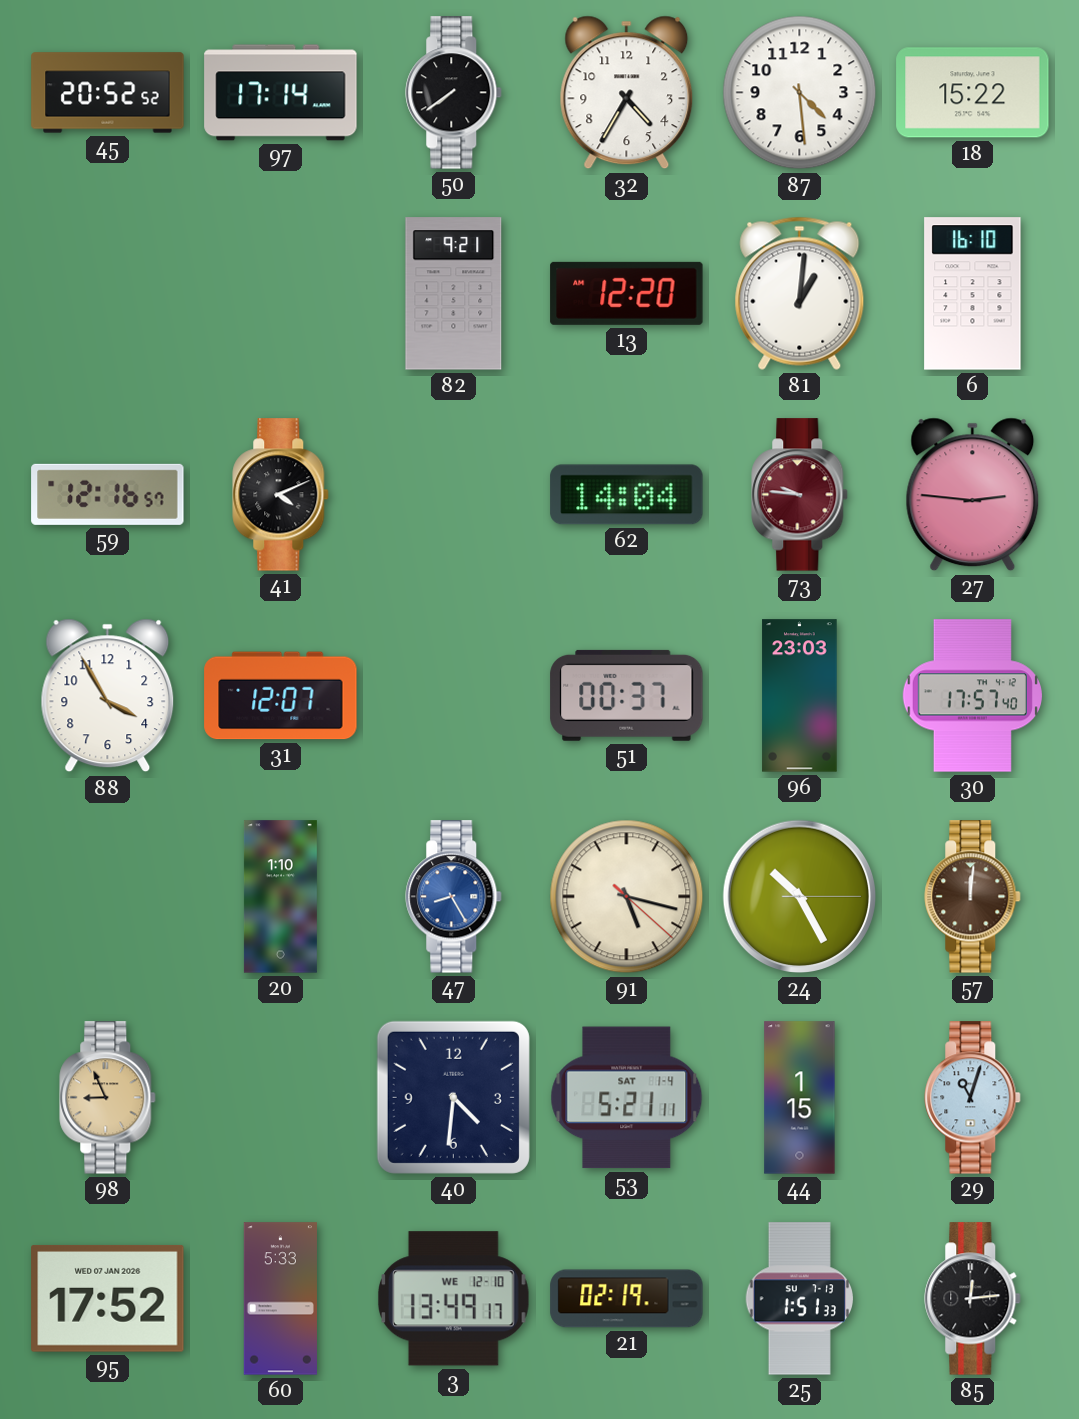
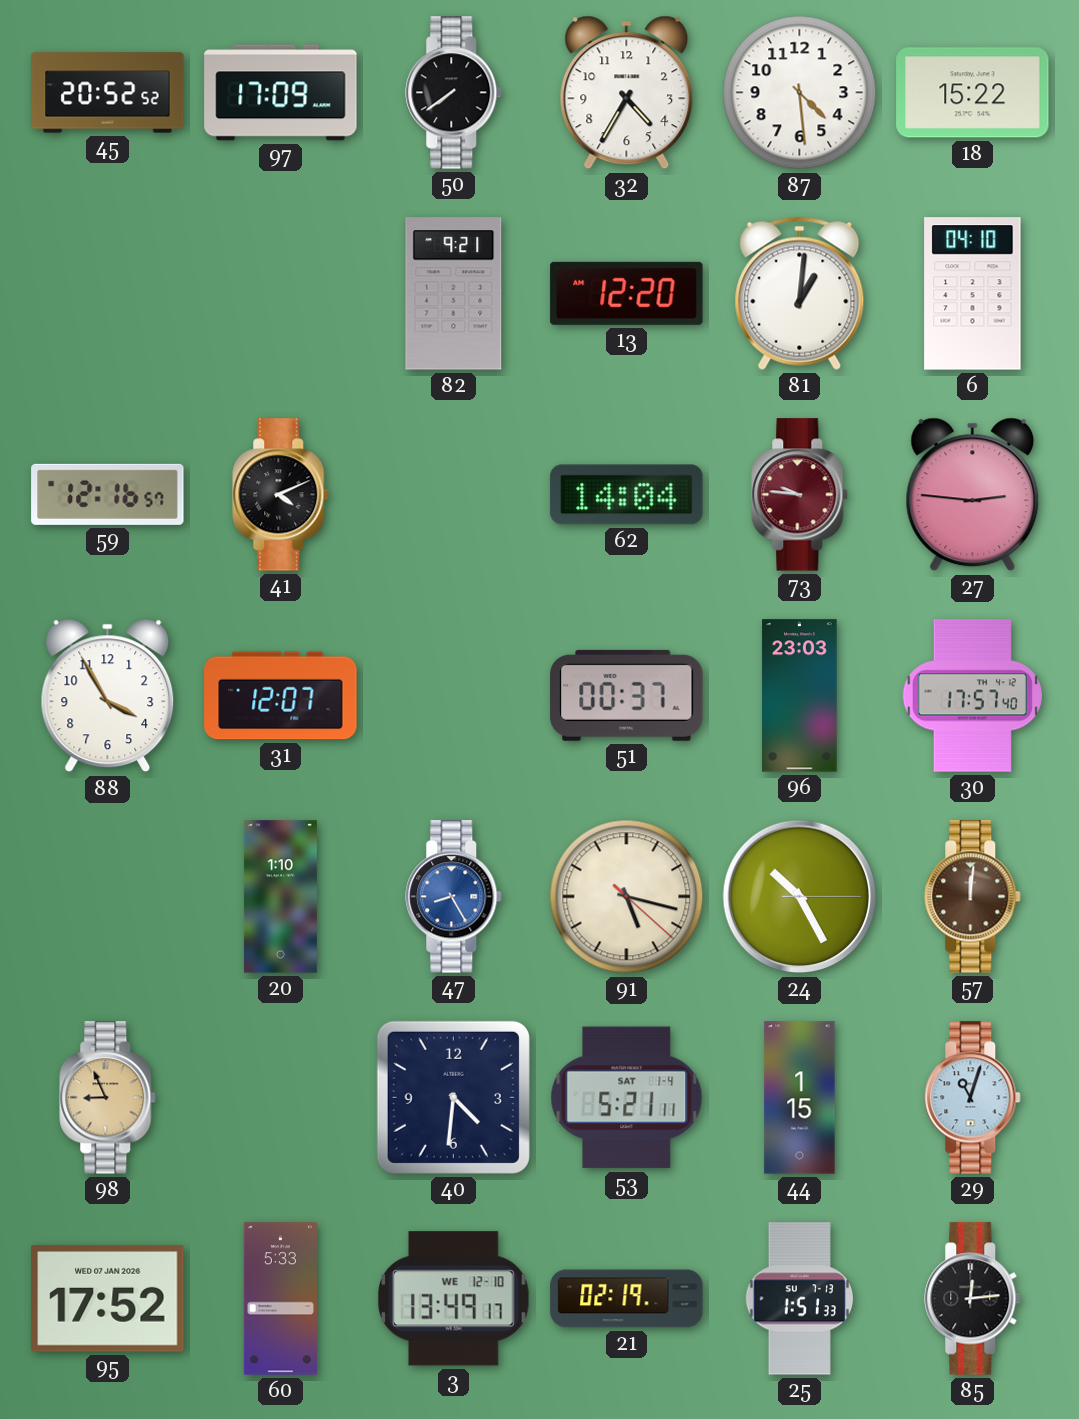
97: 17:14 -> 17:09
6: 16:10 -> 04:10
